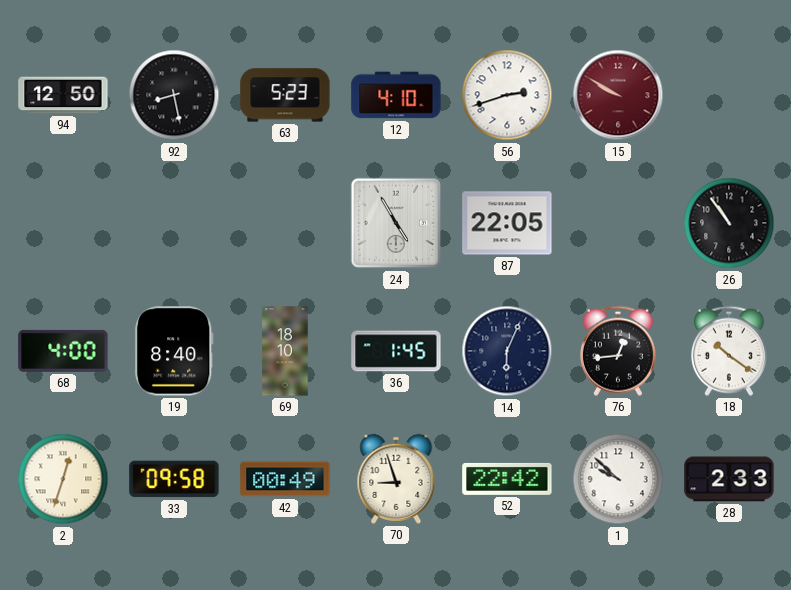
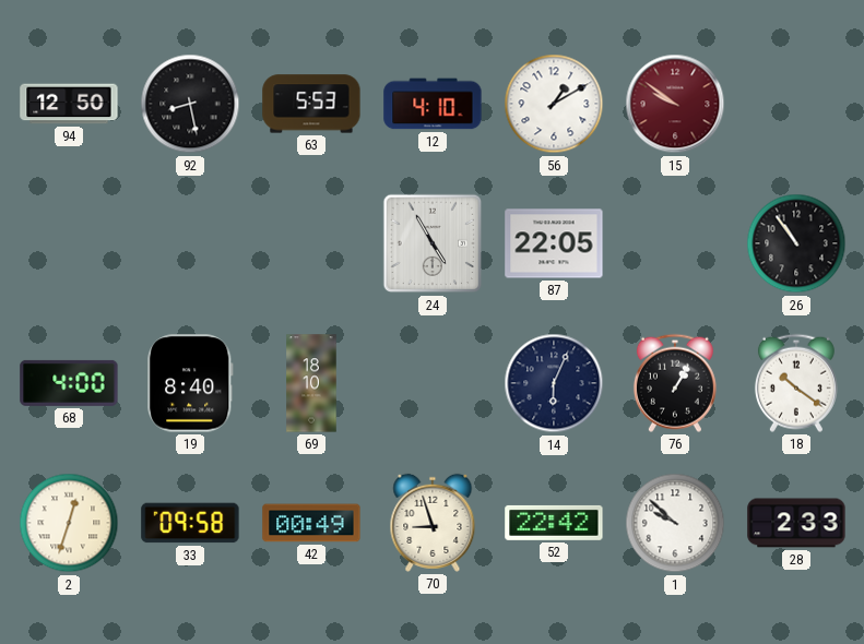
63: 5:23 -> 5:53
56: 2:42 -> 1:10
15: 9:50 -> 9:51
36: 1:45 -> none
76: 12:44 -> 1:05
